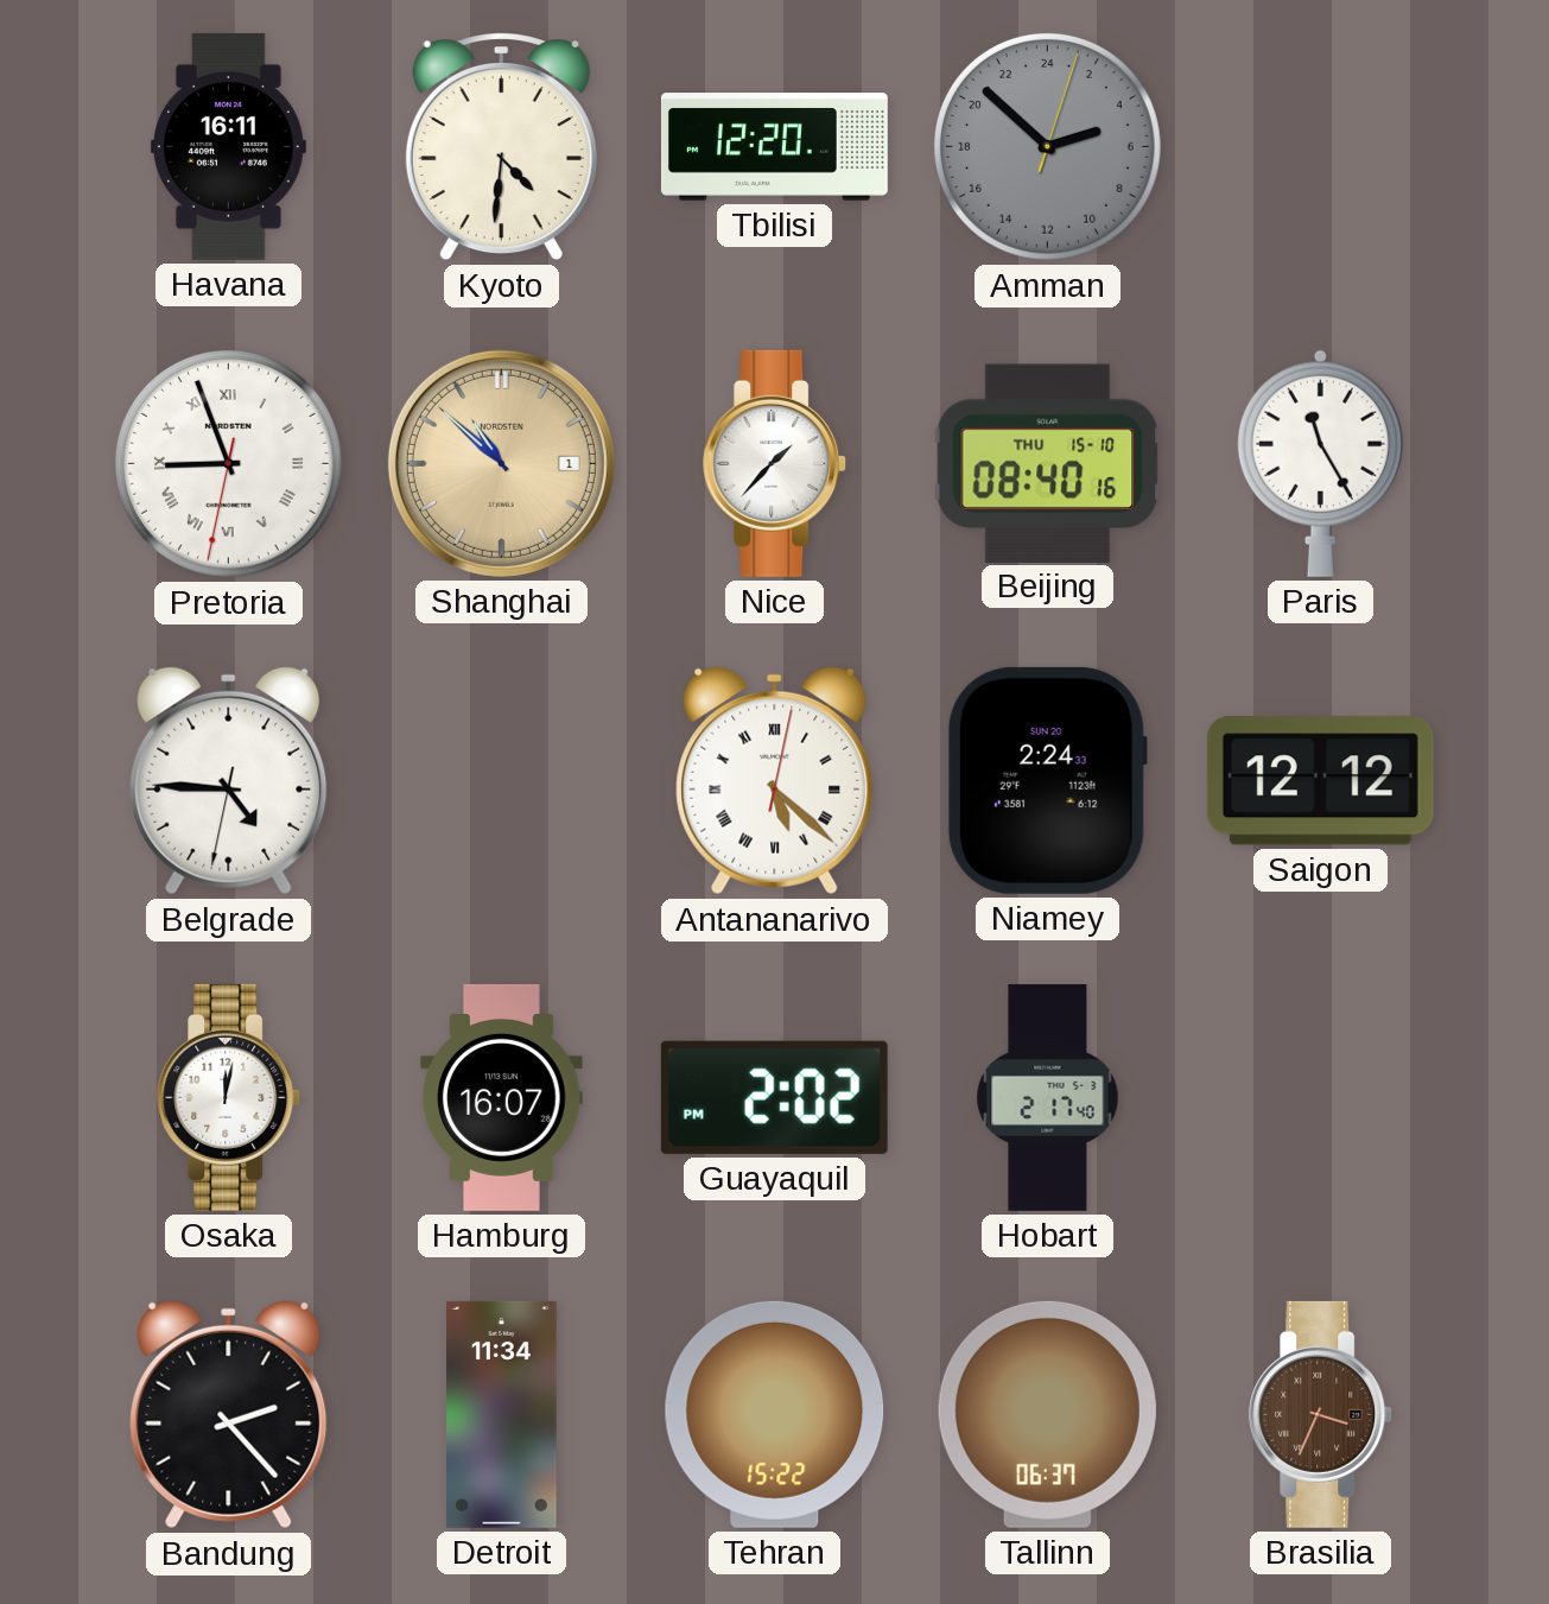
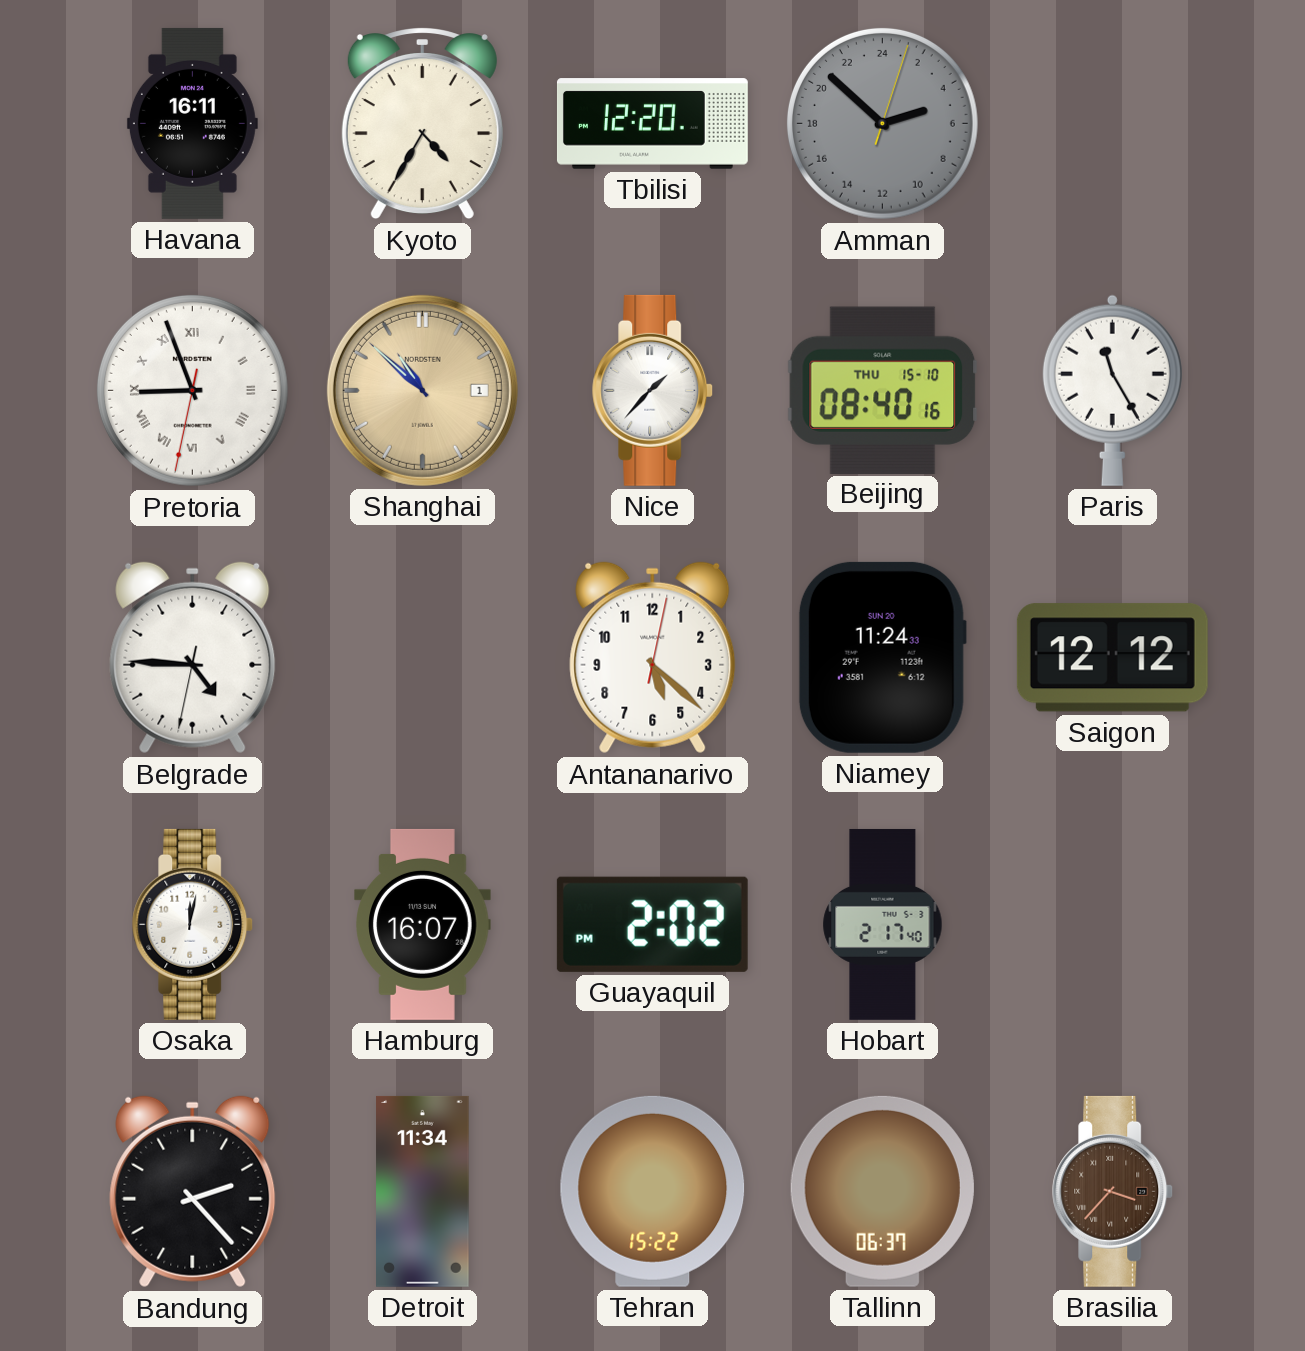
Kyoto: 4:31 -> 4:35
Antananarivo numerals: Roman -> Arabic
Niamey: 2:24 -> 11:24
Brasilia: 3:34 -> 3:37
